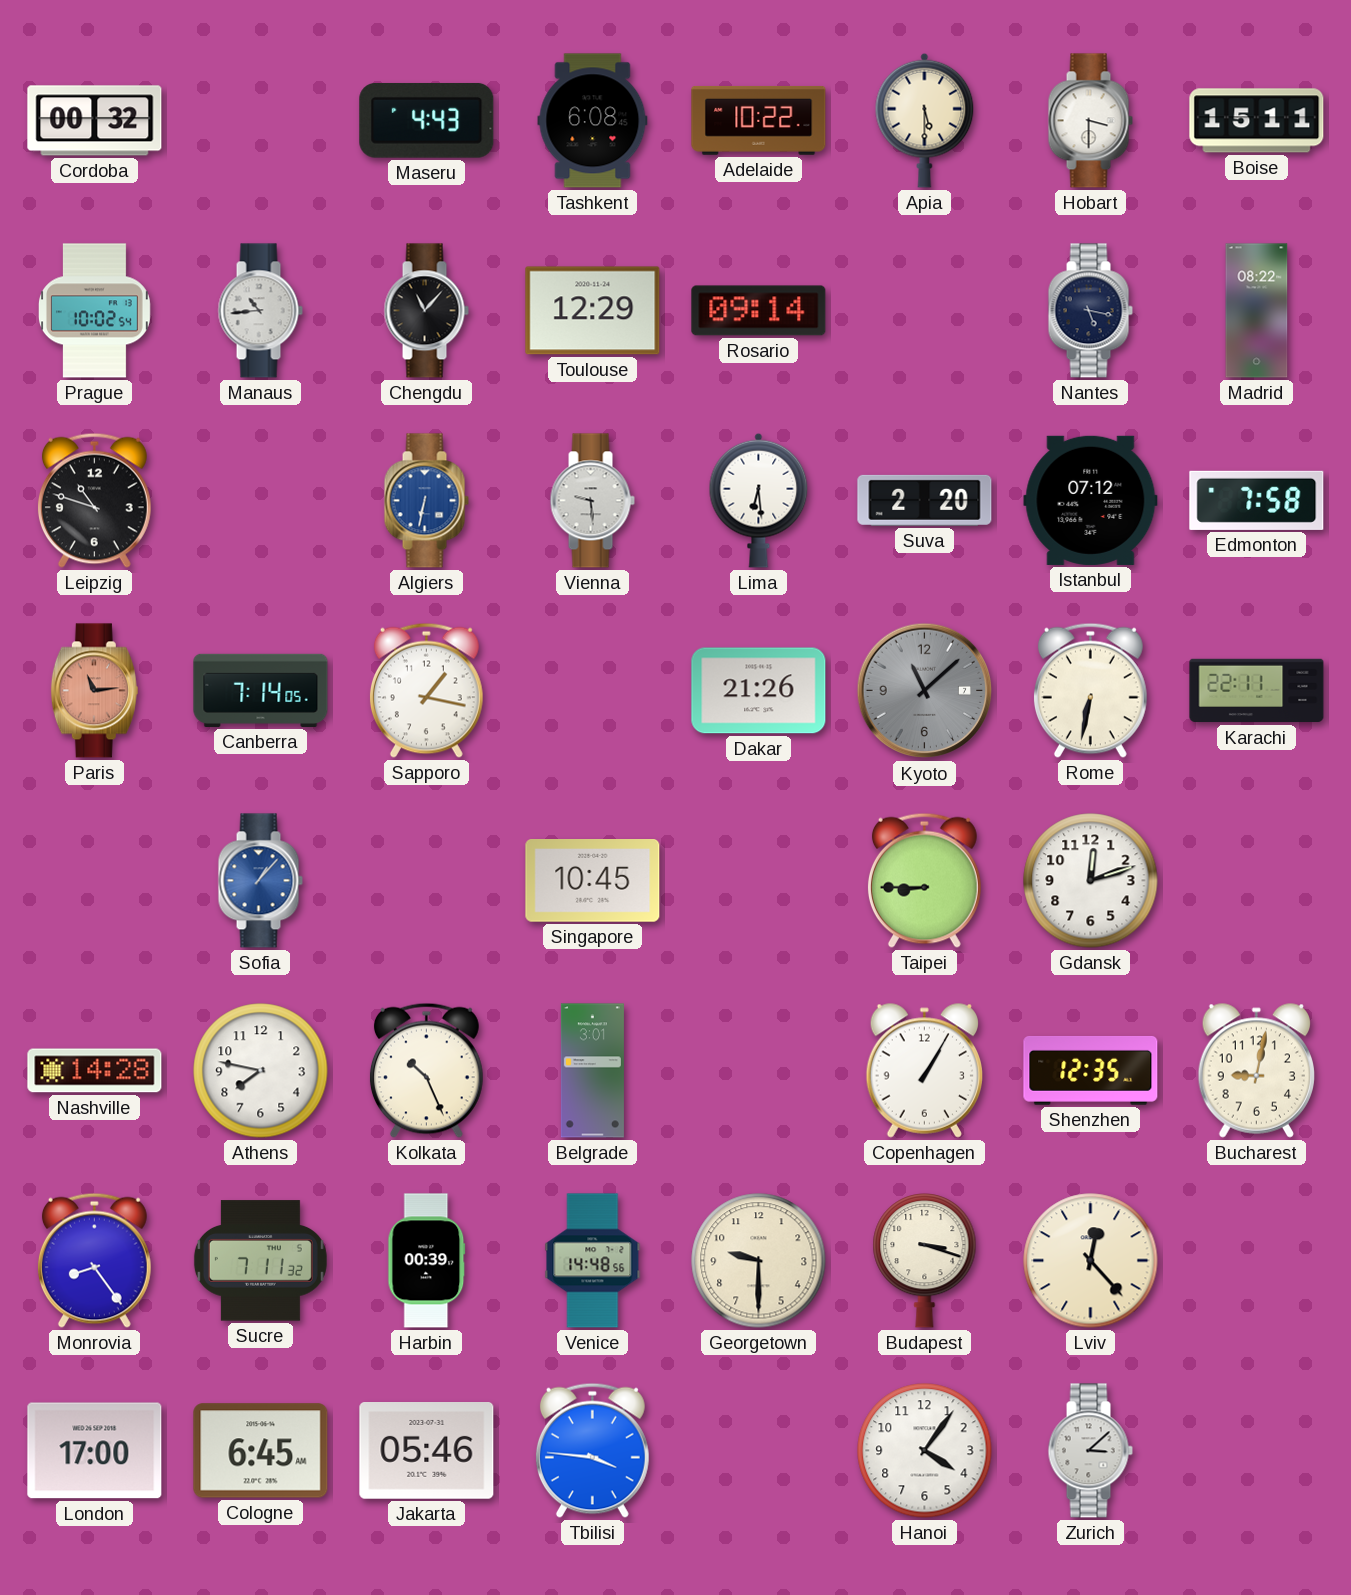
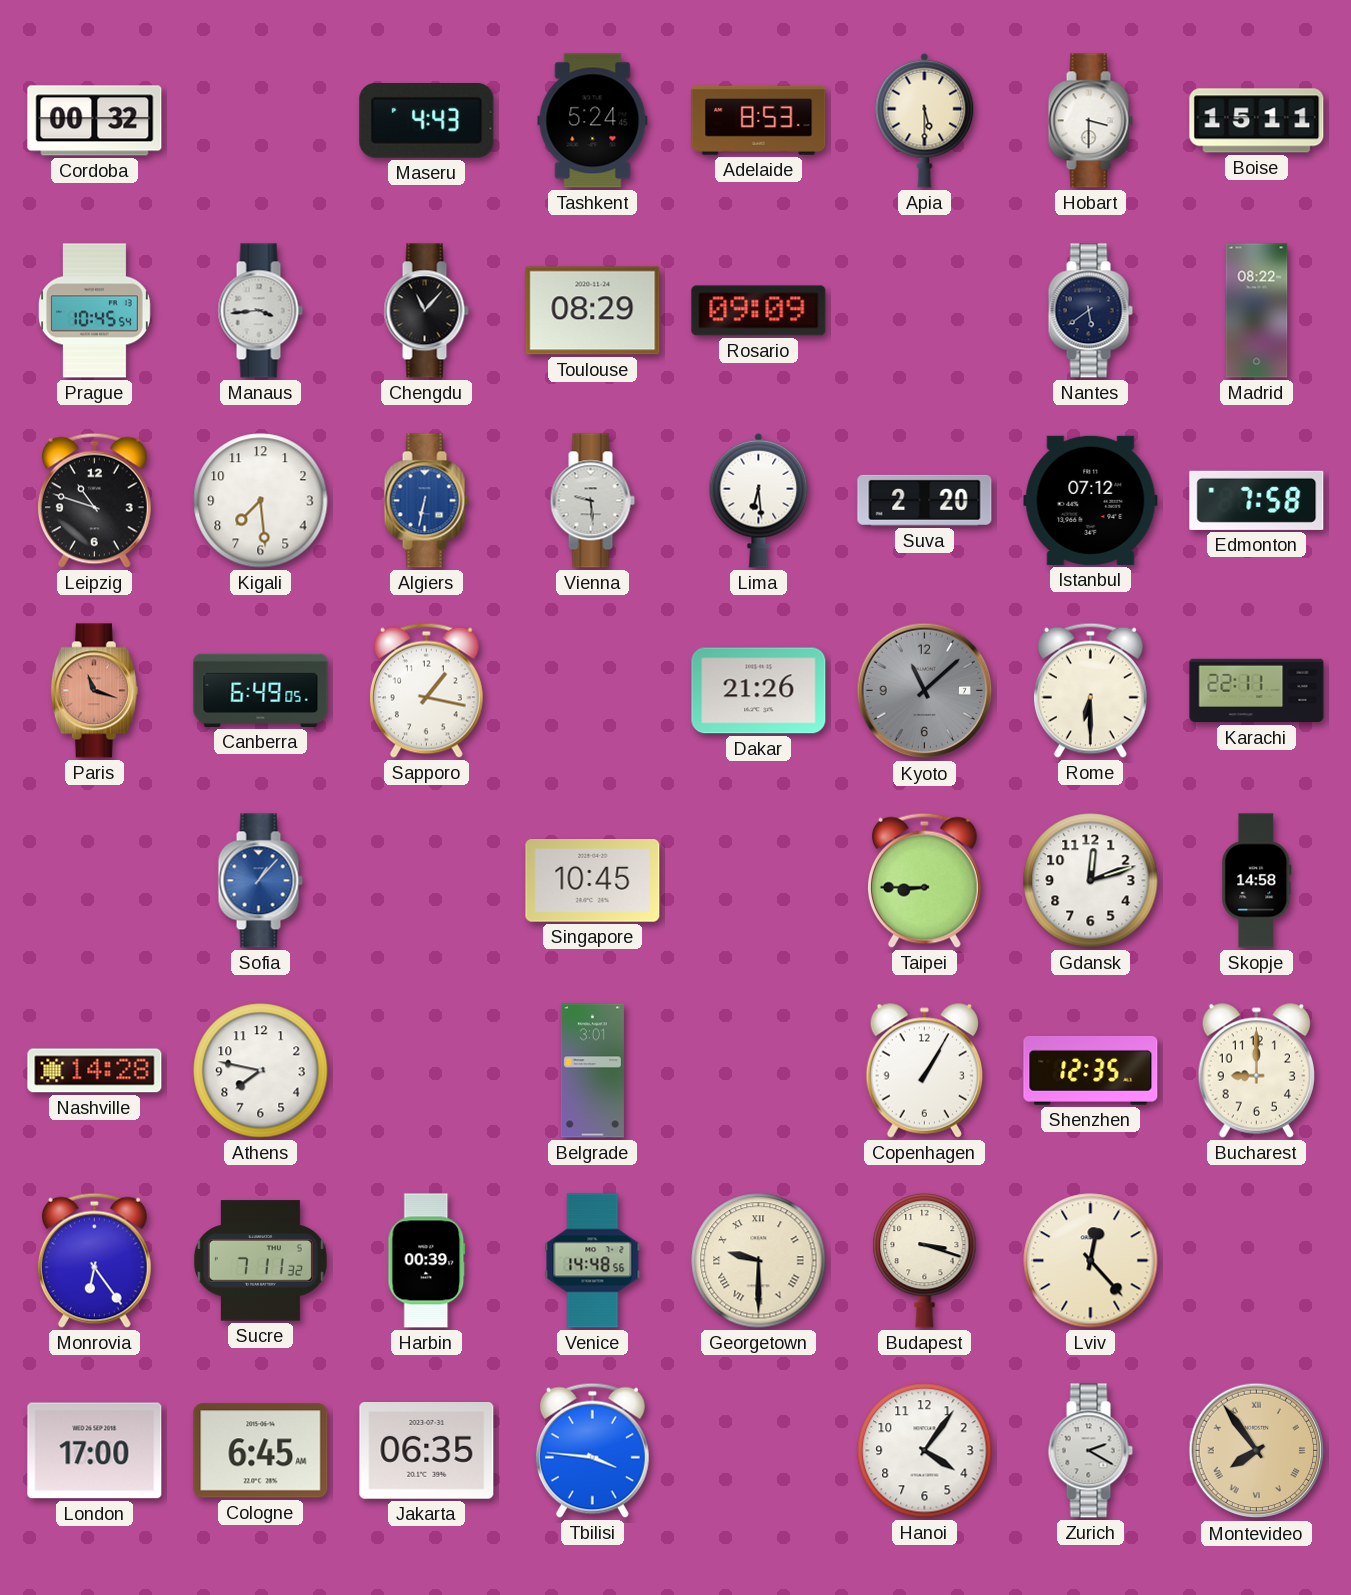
Tashkent: 6:08 -> 5:24
Adelaide: 10:22 -> 8:53
Prague: 10:02 -> 10:45
Manaus: 10:44 -> 3:44
Toulouse: 12:29 -> 08:29
Rosario: 09:14 -> 09:09
Nantes: 5:17 -> 5:39
Kigali: none -> 7:29
Paris: 11:14 -> 11:18
Canberra: 7:14 -> 6:49
Rome: 6:32 -> 6:30
Skopje: none -> 14:58
Kolkata: 10:26 -> none
Bucharest: 9:02 -> 9:00
Monrovia: 8:24 -> 6:24
Georgetown numerals: Arabic -> Roman
Jakarta: 05:46 -> 06:35
Zurich: 3:08 -> 2:20
Montevideo: none -> 7:54
